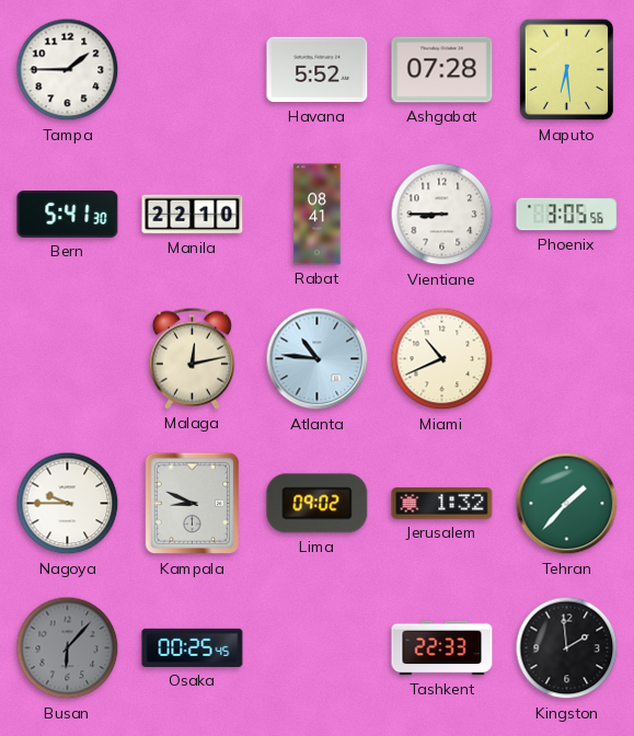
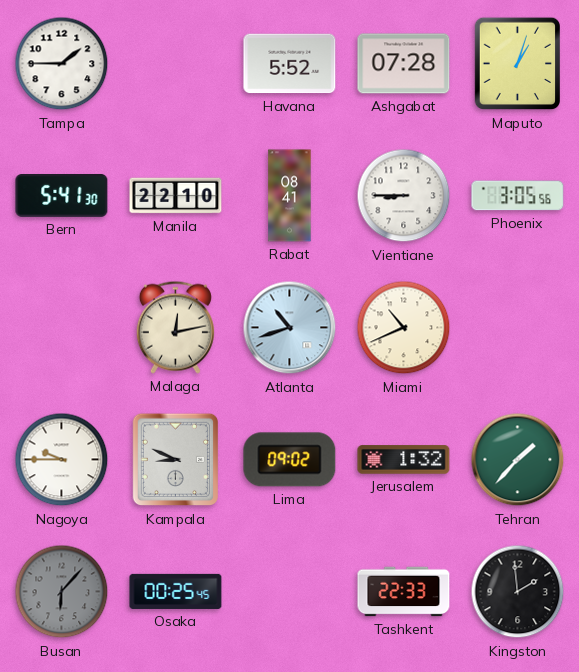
Maputo: 6:29 -> 1:03
Atlanta: 10:46 -> 10:42
